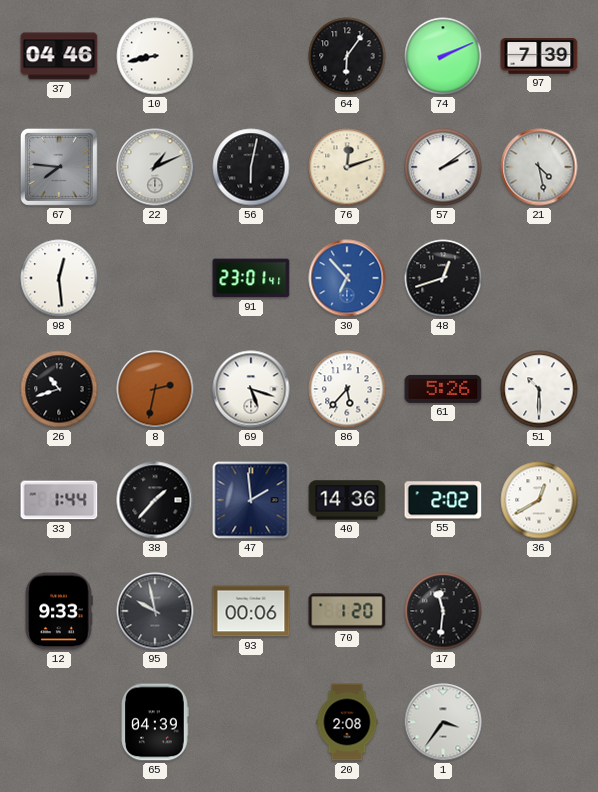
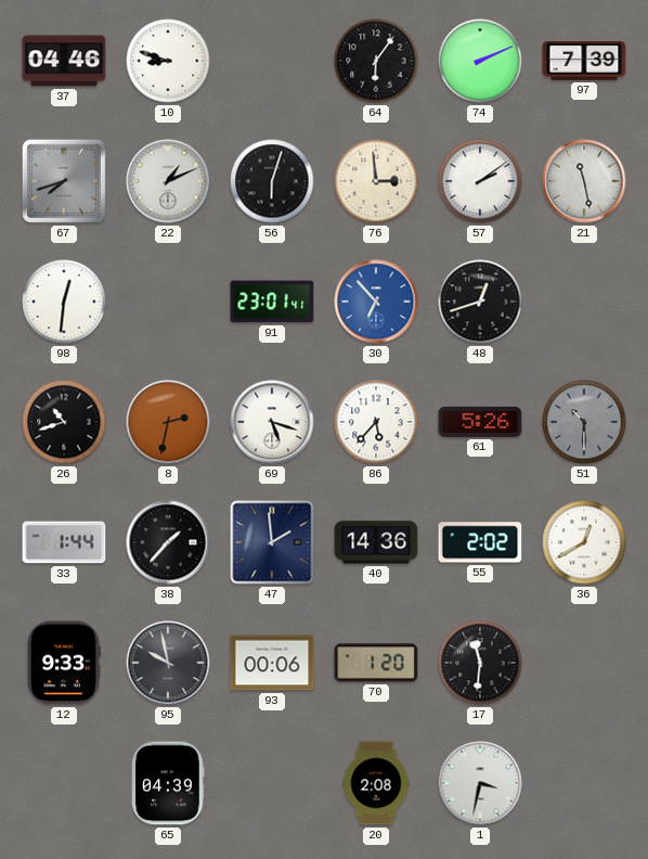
10: 8:43 -> 8:48
67: 7:46 -> 7:42
56: 6:02 -> 6:03
76: 12:12 -> 2:59
21: 4:28 -> 11:28
98: 12:29 -> 12:31
51 dial: white -> grey
1: 3:36 -> 3:32
